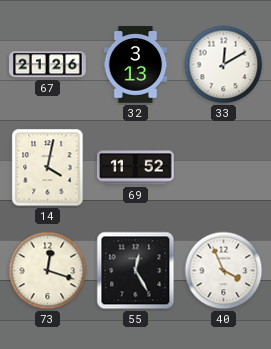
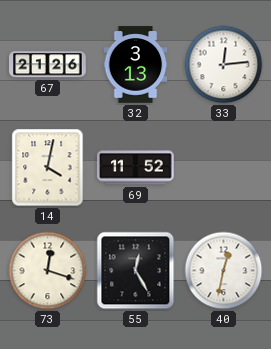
33: 12:10 -> 12:14
40: 3:56 -> 12:32
